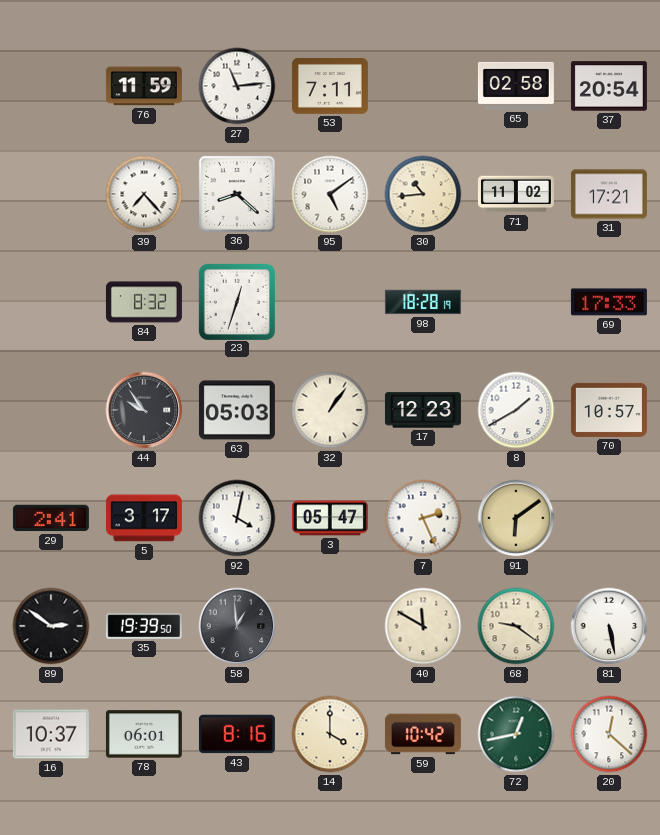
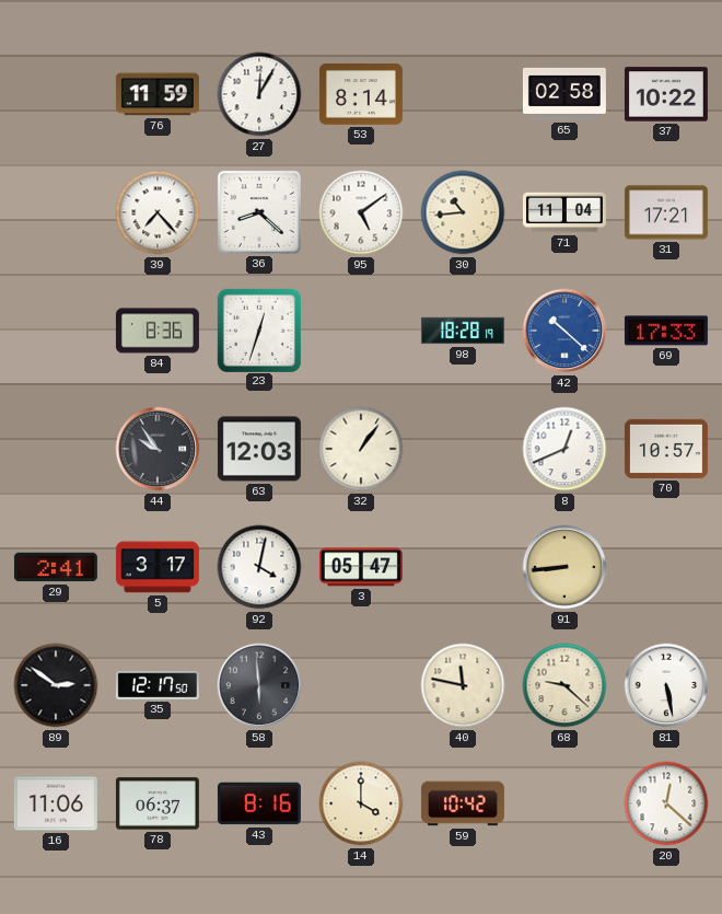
27: 11:14 -> 12:05
53: 7:11 -> 8:14
37: 20:54 -> 10:22
71: 11:02 -> 11:04
84: 8:32 -> 8:36
42: none -> 10:22
63: 05:03 -> 12:03
17: 12:23 -> none
8: 1:40 -> 12:41
7: 2:26 -> none
91: 6:09 -> 8:44
35: 19:39 -> 12:17
58: 12:59 -> 5:59
40: 11:50 -> 11:47
68: 9:21 -> 9:22
16: 10:37 -> 11:06
78: 06:01 -> 06:37
72: 12:43 -> none
